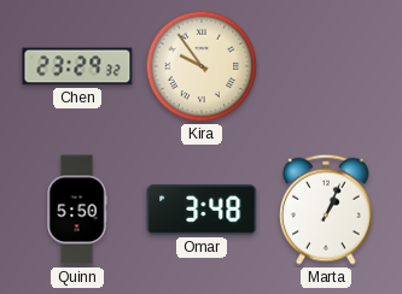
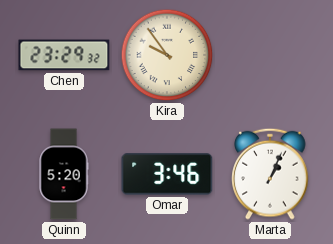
Quinn: 5:50 -> 5:20
Omar: 3:48 -> 3:46
